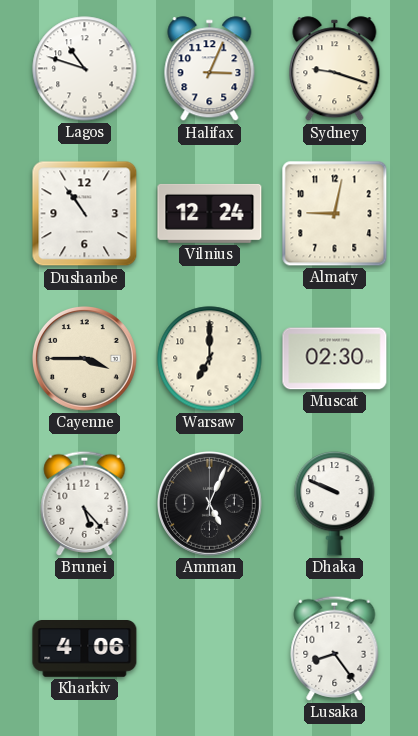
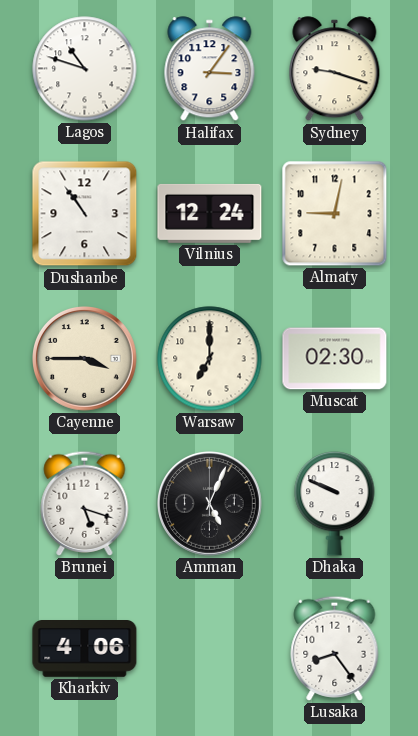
Halifax: 3:04 -> 3:06
Brunei: 5:23 -> 5:18
